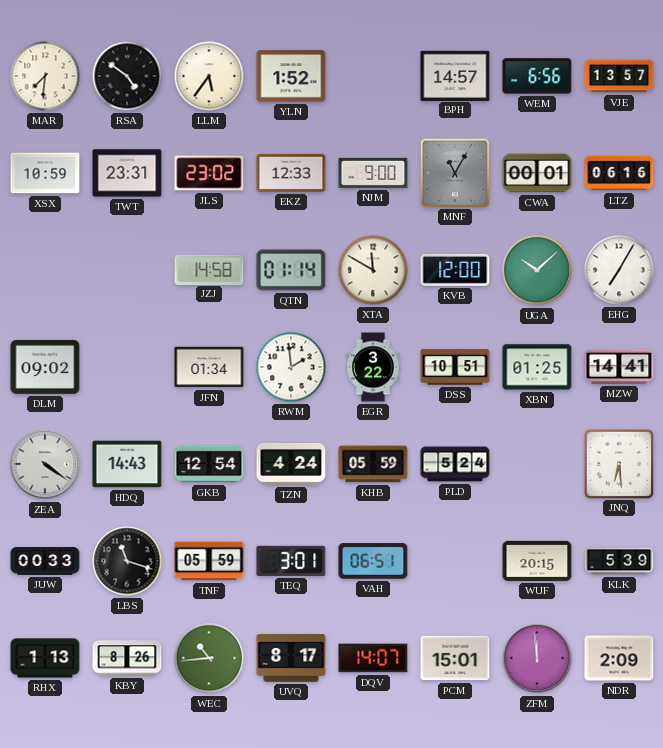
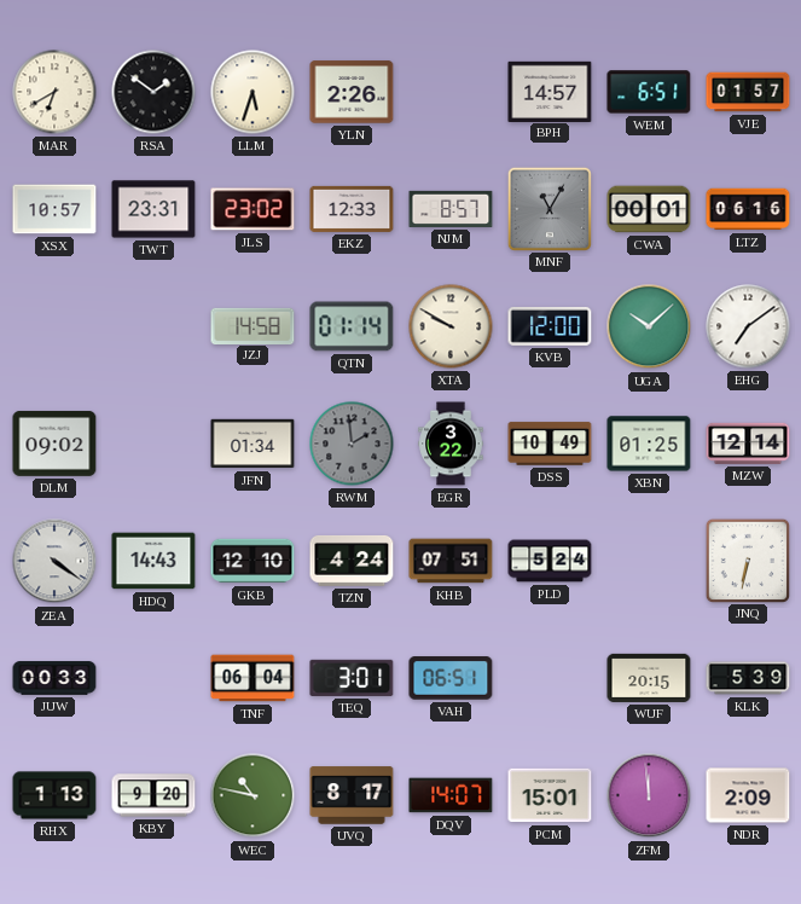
MAR: 7:31 -> 6:40
RSA: 4:51 -> 1:51
LLM: 5:36 -> 5:33
YLN: 1:52 -> 2:26
WEM: 6:56 -> 6:51
VJE: 13:57 -> 01:57
XSX: 10:59 -> 10:57
NJM: 9:00 -> 8:57
XTA: 11:50 -> 9:50
EHG: 7:05 -> 7:09
RWM dial: white -> grey
DSS: 10:51 -> 10:49
MZW: 14:41 -> 12:14
GKB: 12:54 -> 12:10
KHB: 05:59 -> 07:51
JNQ: 6:29 -> 6:32
LBS: 11:18 -> none
TNF: 05:59 -> 06:04
KBY: 8:26 -> 9:20
WEC: 10:44 -> 10:47
